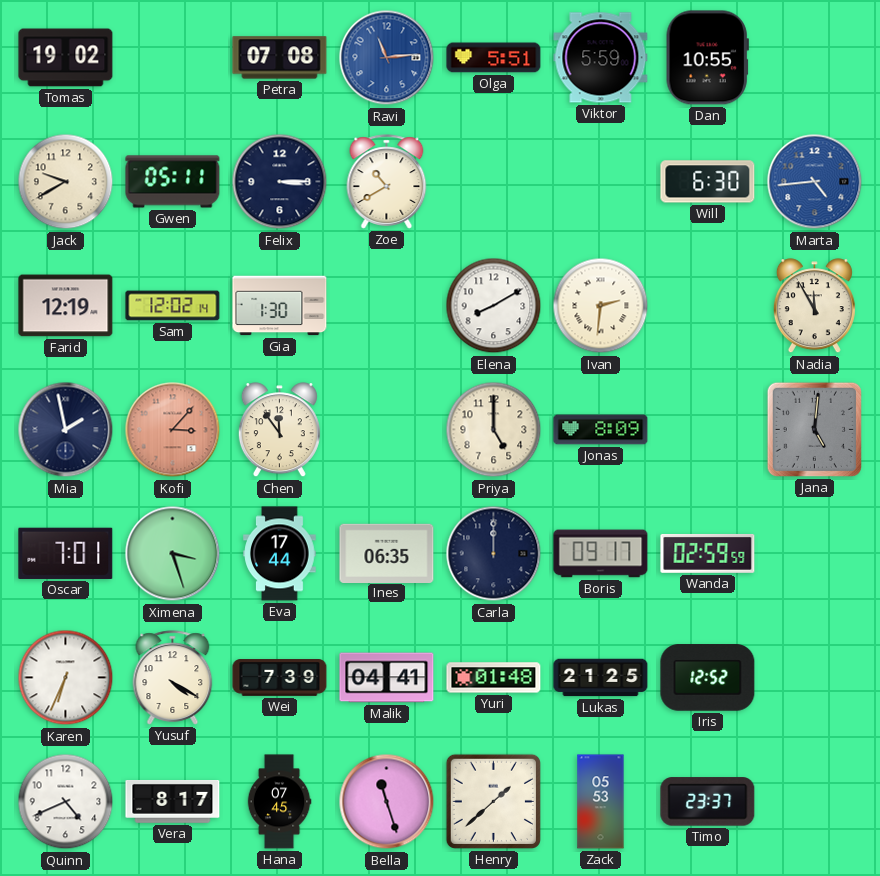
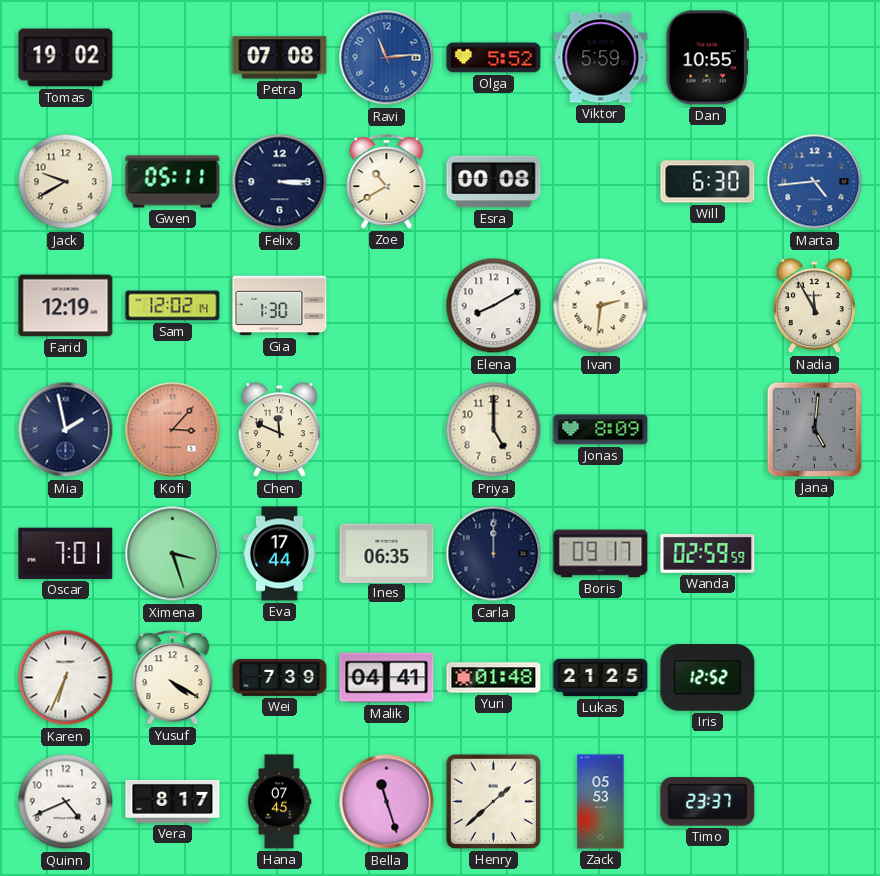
Olga: 5:51 -> 5:52
Esra: none -> 00:08
Chen: 11:54 -> 11:49
